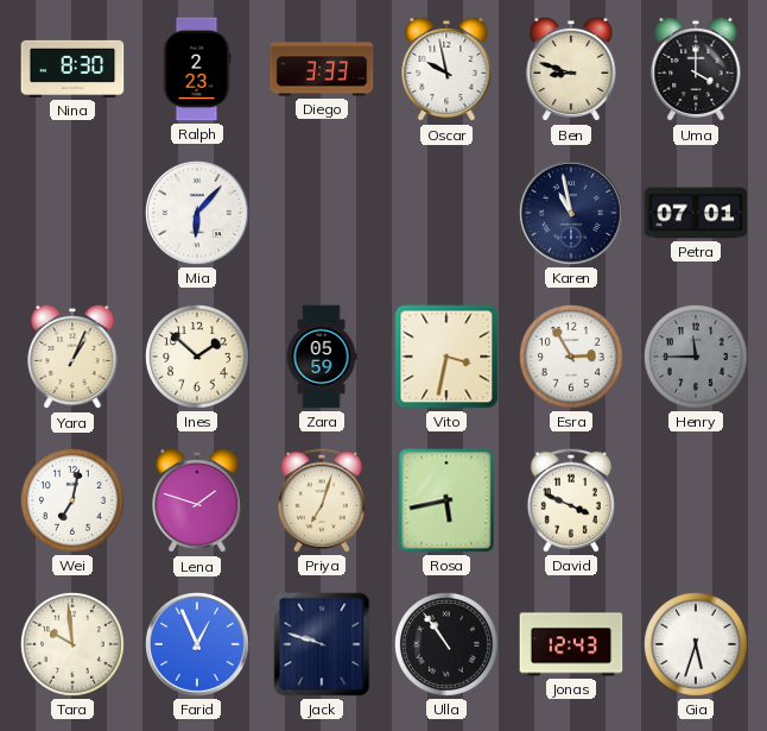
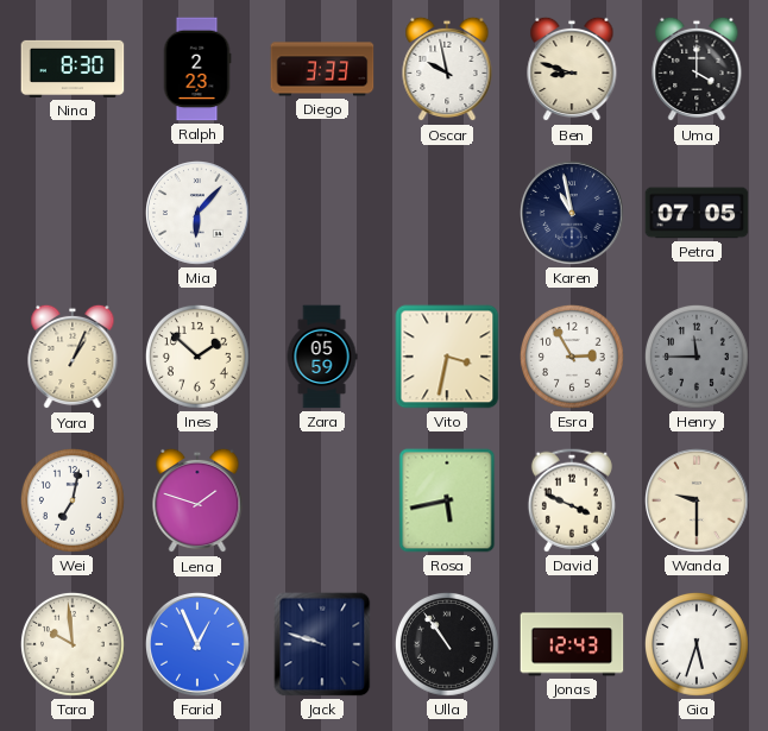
Petra: 07:01 -> 07:05
Priya: 7:03 -> none
Wanda: none -> 9:30
